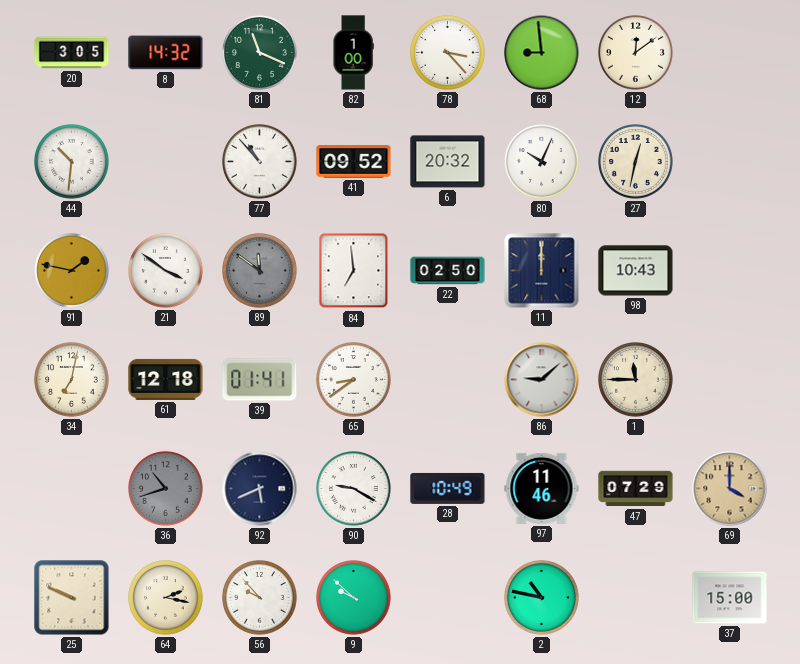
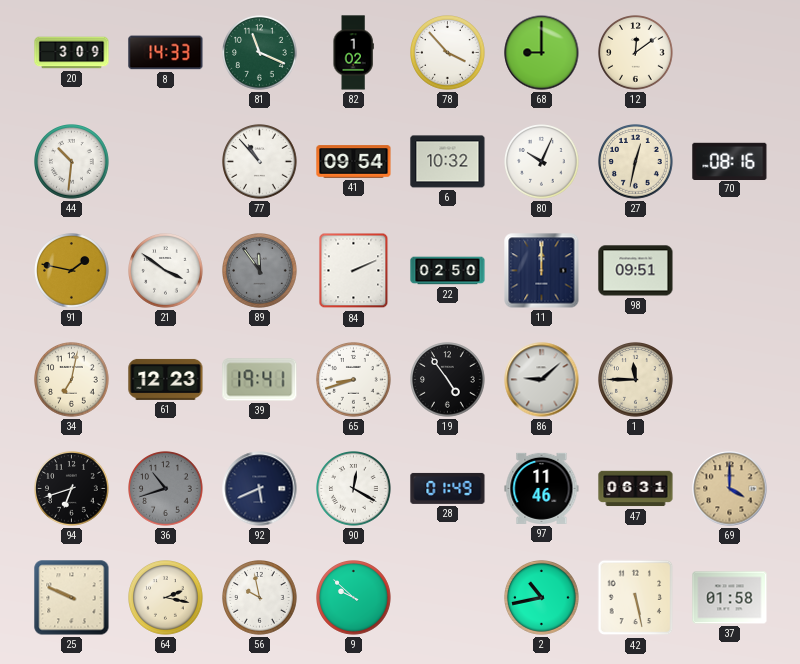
20: 3:05 -> 3:09
8: 14:32 -> 14:33
82: 1:00 -> 1:02
78: 3:23 -> 3:53
68: 8:59 -> 9:00
41: 09:52 -> 09:54
6: 20:32 -> 10:32
70: none -> 08:16
89: 11:51 -> 11:54
84: 6:59 -> 2:11
98: 10:43 -> 09:51
61: 12:18 -> 12:23
39: 01:41 -> 19:41
65: 8:39 -> 8:42
19: none -> 4:54
94: none -> 6:42
90: 9:20 -> 12:20
28: 10:49 -> 01:49
47: 07:29 -> 06:31
56: 9:53 -> 9:58
2: 10:47 -> 10:43
42: none -> 5:28
37: 15:00 -> 01:58
